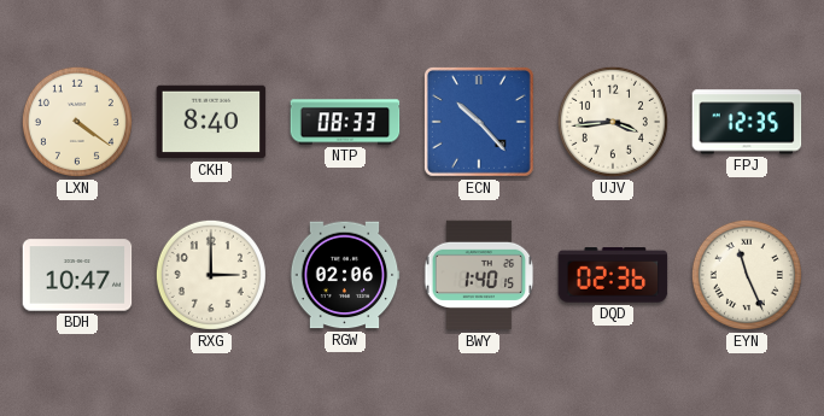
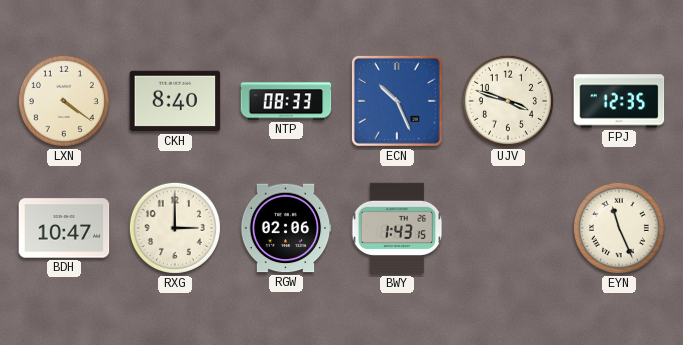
ECN: 10:23 -> 10:26
UJV: 3:44 -> 3:48
BWY: 1:40 -> 1:43
DQD: 02:36 -> none
